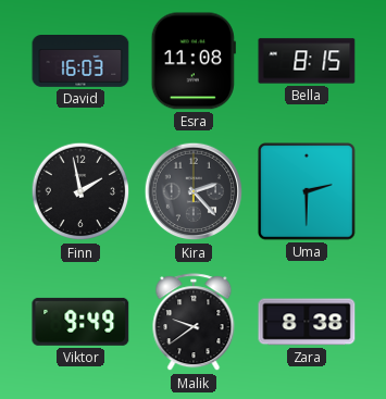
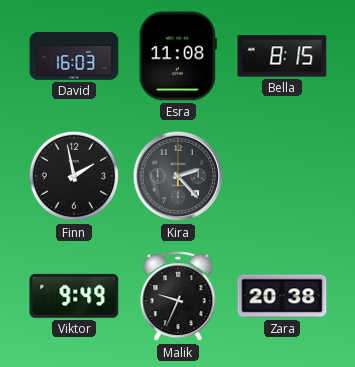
Uma: 2:30 -> none
Malik: 9:39 -> 9:34
Zara: 8:38 -> 20:38
